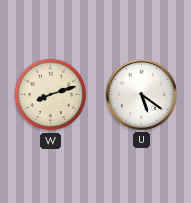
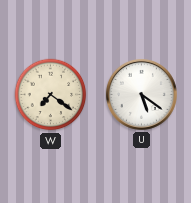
W: 8:12 -> 7:21
